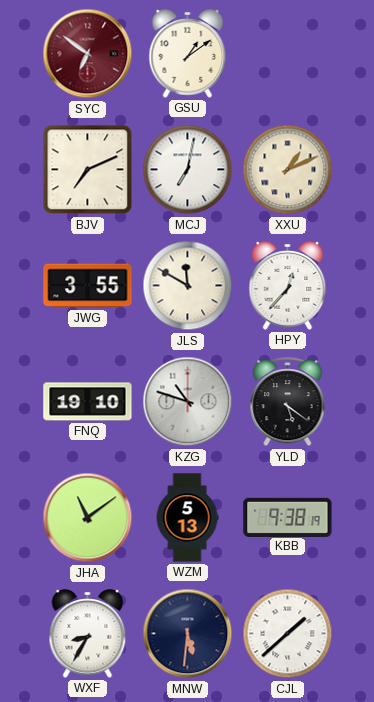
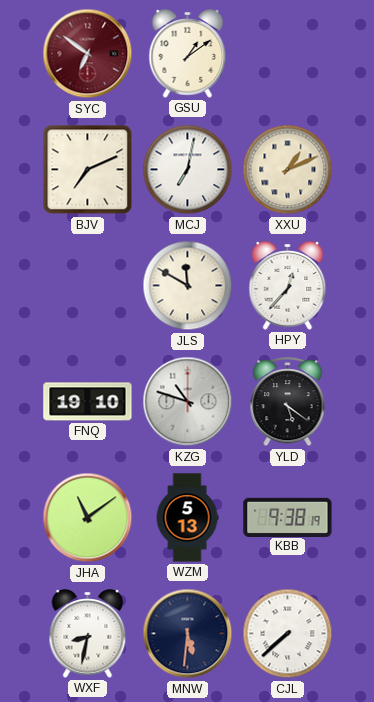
JWG: 3:55 -> none
WXF: 8:35 -> 8:32
CJL: 1:38 -> 7:38
